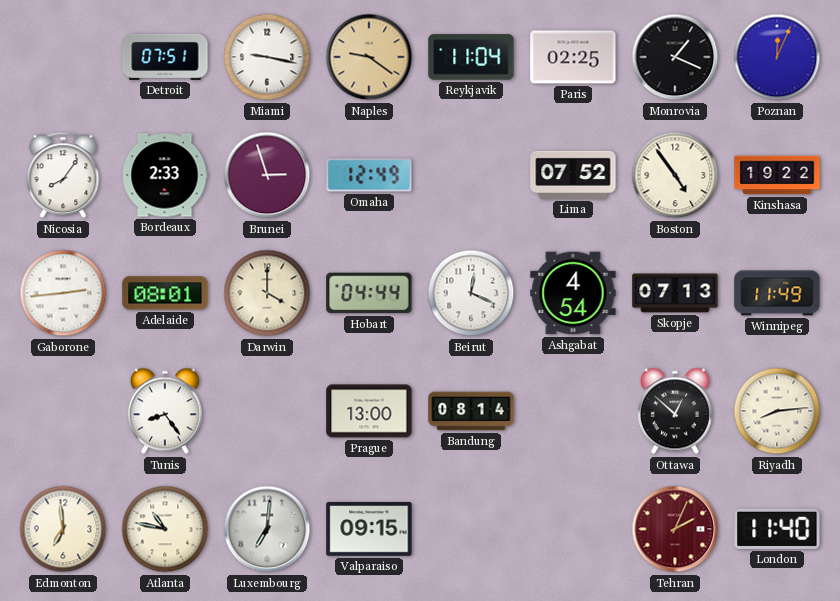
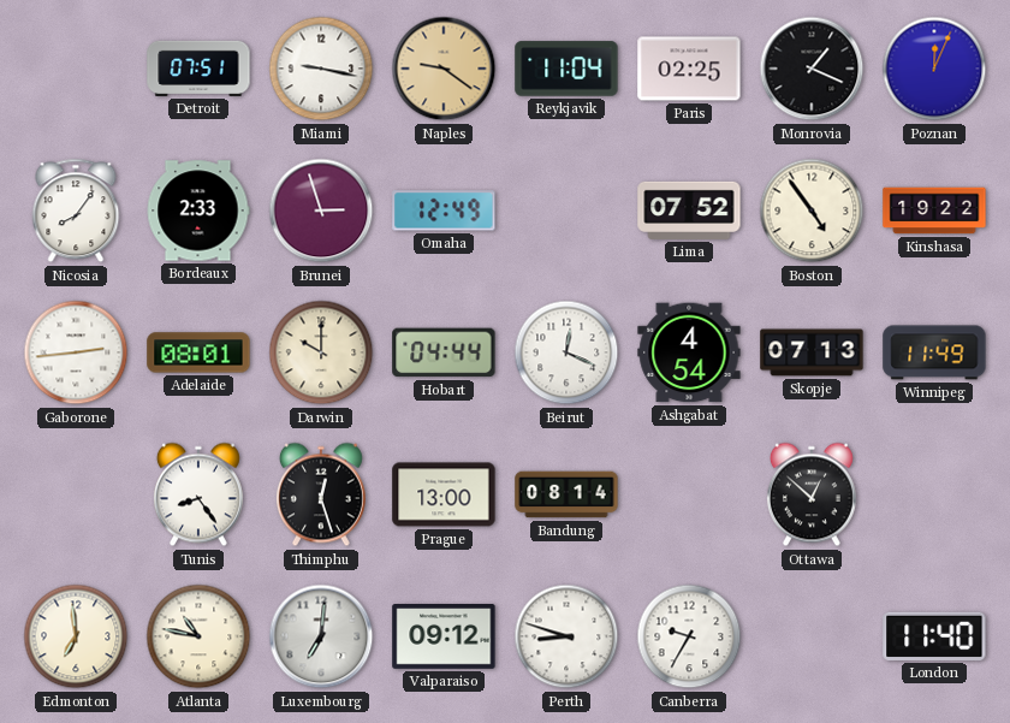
Darwin: 4:00 -> 10:00
Thimphu: none -> 12:27
Riyadh: 8:14 -> none
Valparaiso: 09:15 -> 09:12
Perth: none -> 8:48
Canberra: none -> 9:35
Tehran: 2:04 -> none
